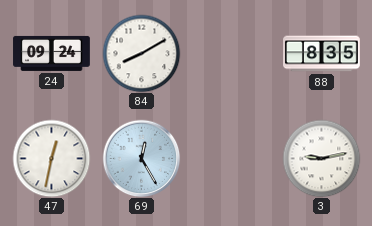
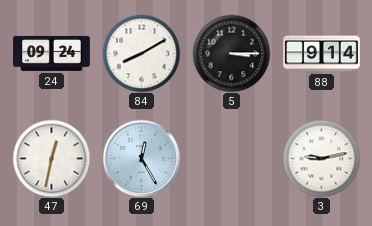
5: none -> 3:15
88: 8:35 -> 9:14
